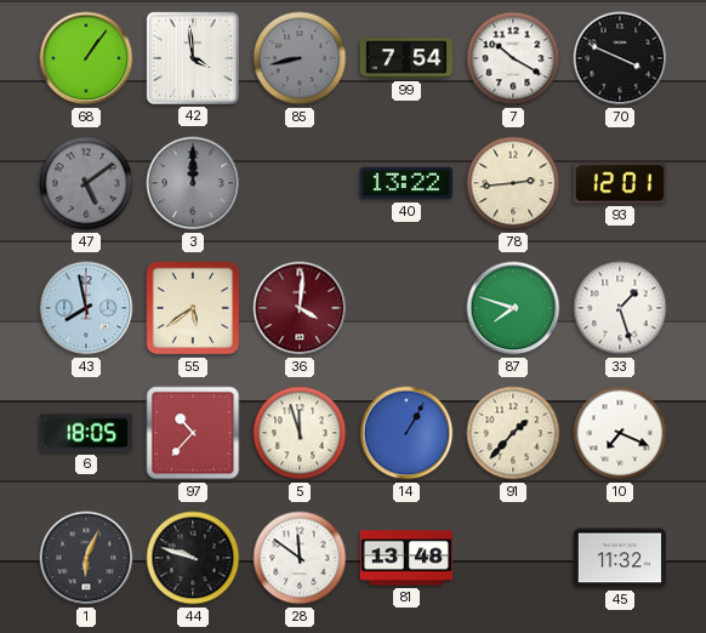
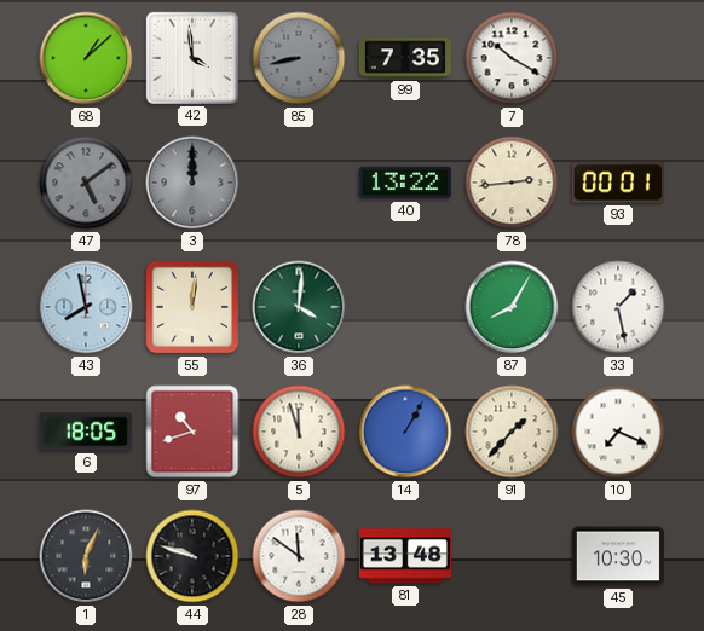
68: 1:06 -> 1:08
99: 7:54 -> 7:35
70: 3:49 -> none
93: 12:01 -> 00:01
55: 5:39 -> 12:01
36 dial: burgundy -> green
87: 7:48 -> 8:05
33: 1:27 -> 1:28
97: 10:37 -> 10:42
45: 11:32 -> 10:30
